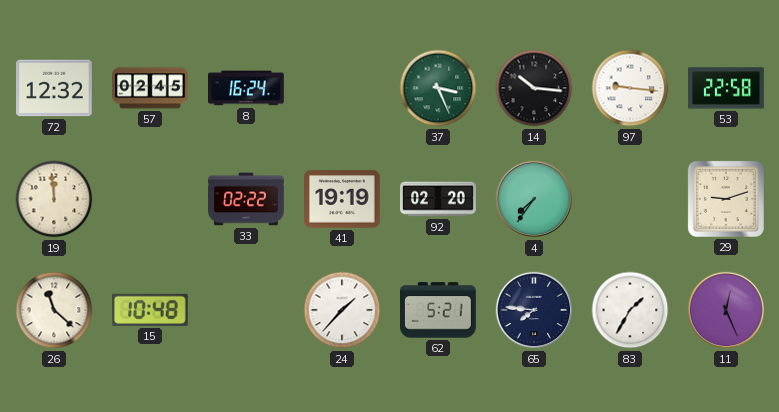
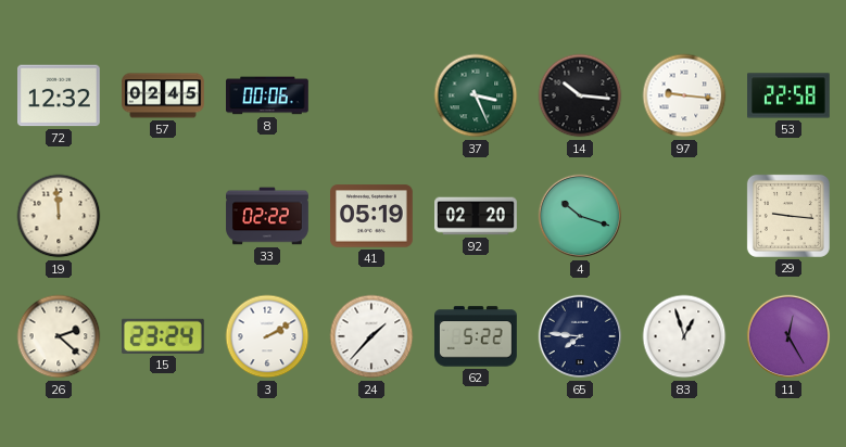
8: 16:24 -> 00:06
41: 19:19 -> 05:19
4: 7:36 -> 10:18
29: 9:12 -> 9:16
26: 11:22 -> 2:22
15: 10:48 -> 23:24
3: none -> 2:10
62: 5:21 -> 5:22
83: 1:35 -> 12:57
11: 12:26 -> 12:25
